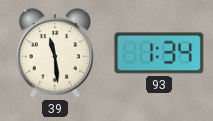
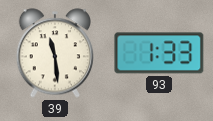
93: 1:34 -> 1:33
